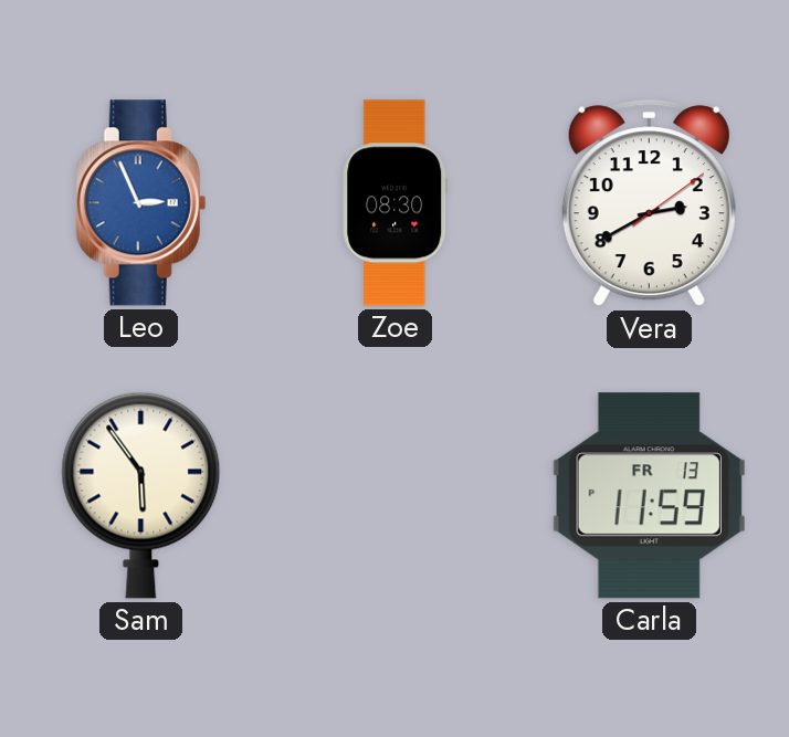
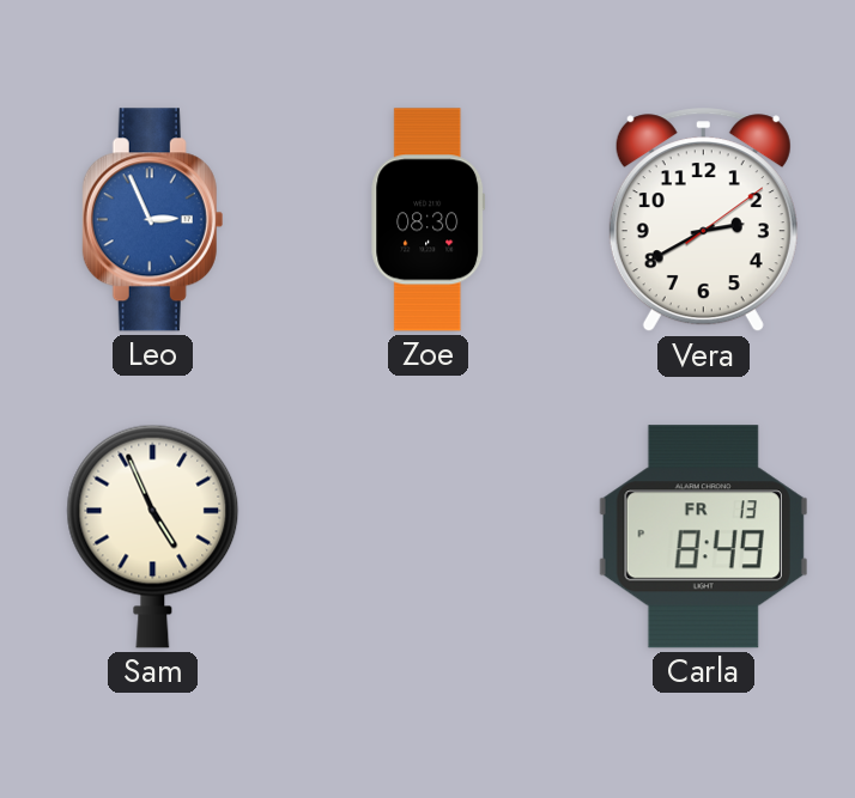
Sam: 5:54 -> 4:56
Carla: 11:59 -> 8:49
